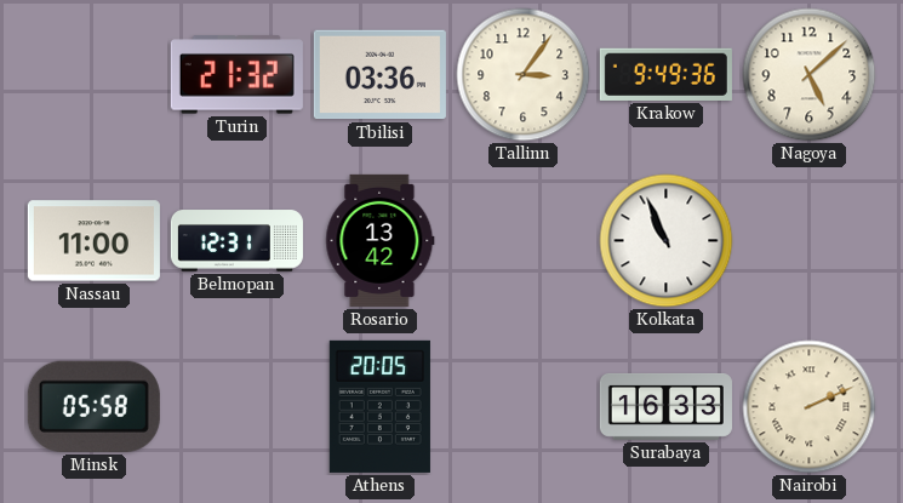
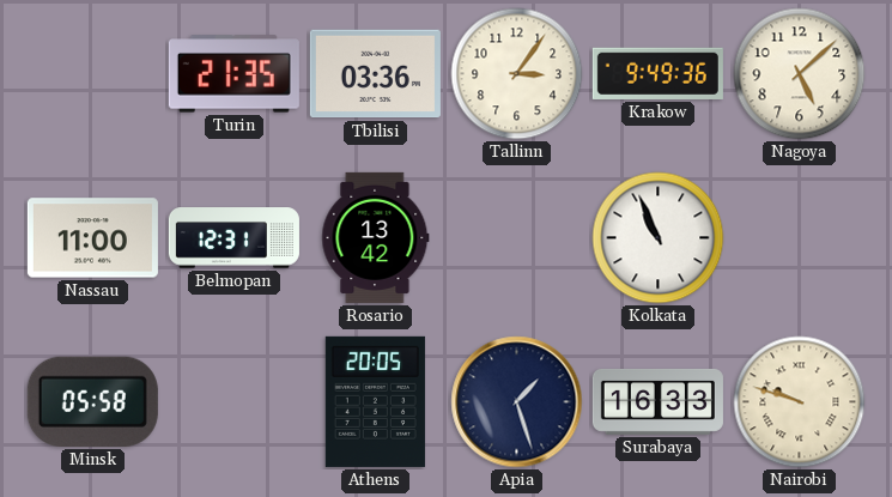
Turin: 21:32 -> 21:35
Apia: none -> 1:27
Nairobi: 2:11 -> 9:48
